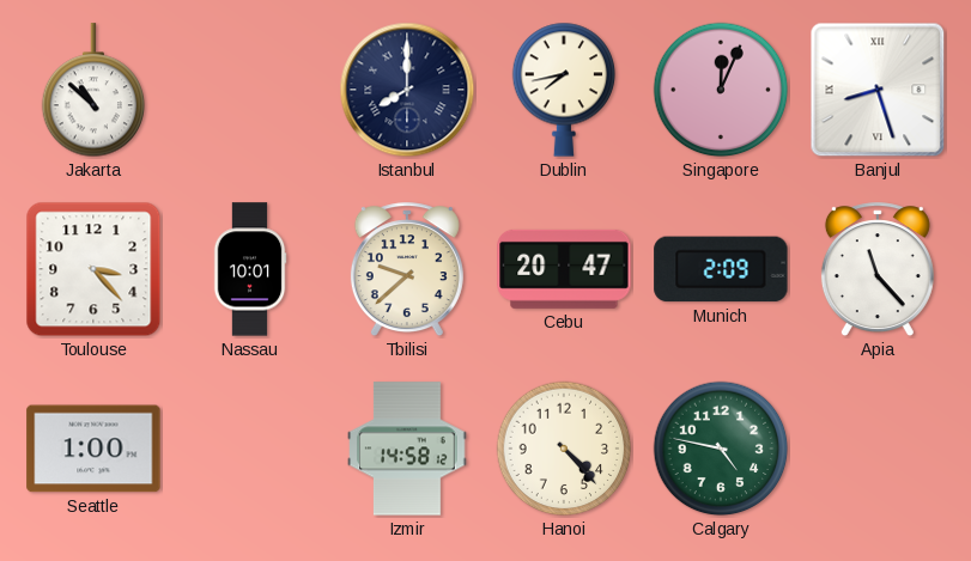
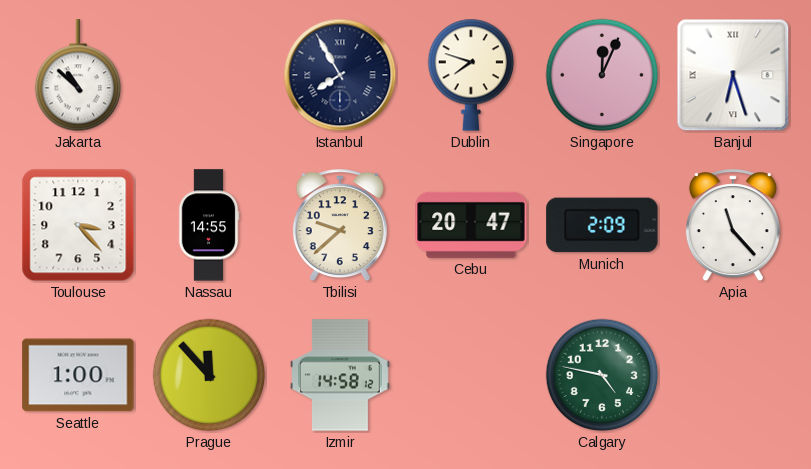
Istanbul: 8:00 -> 7:55
Dublin: 7:43 -> 7:48
Banjul: 8:27 -> 6:27
Nassau: 10:01 -> 14:55
Prague: none -> 11:53
Hanoi: 4:23 -> none
